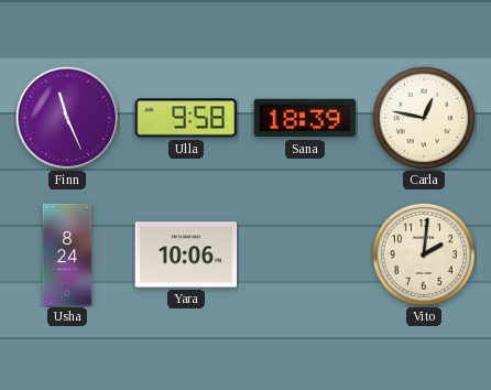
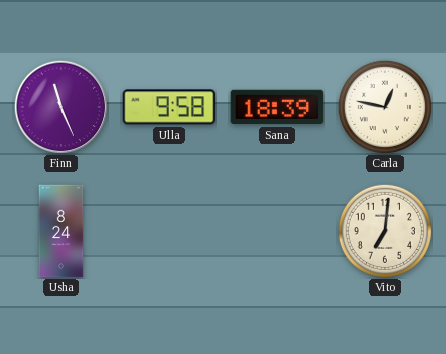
Yara: 10:06 -> none
Vito: 2:01 -> 7:01
